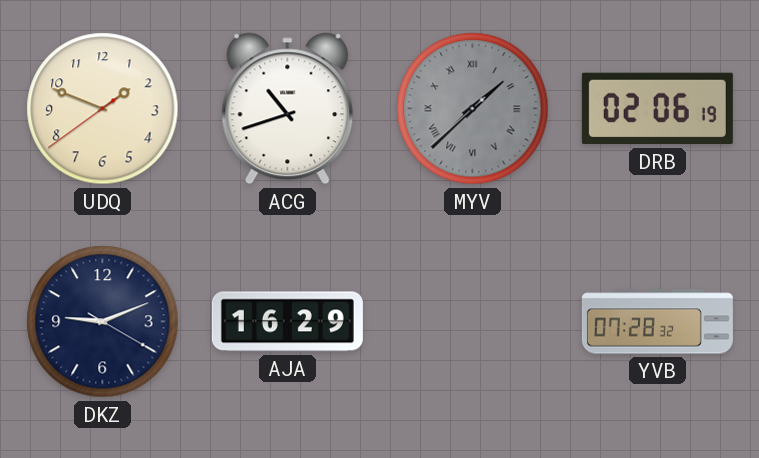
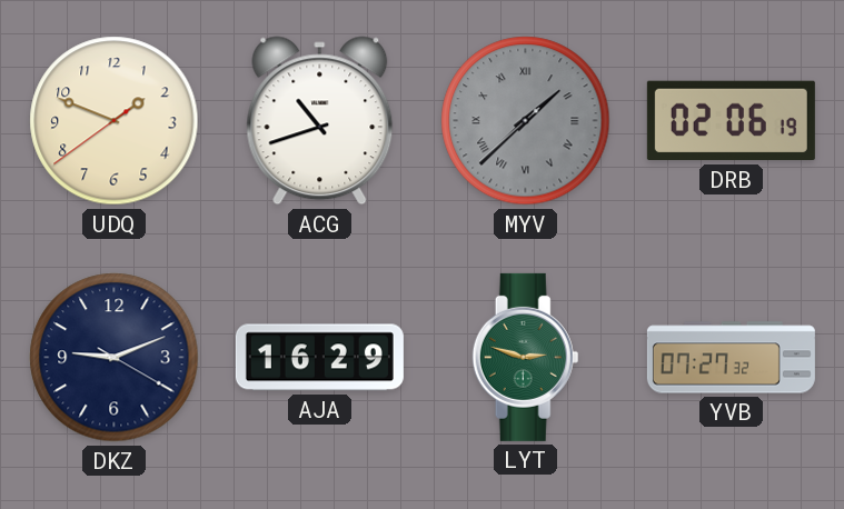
LYT: none -> 2:48
YVB: 07:28 -> 07:27
